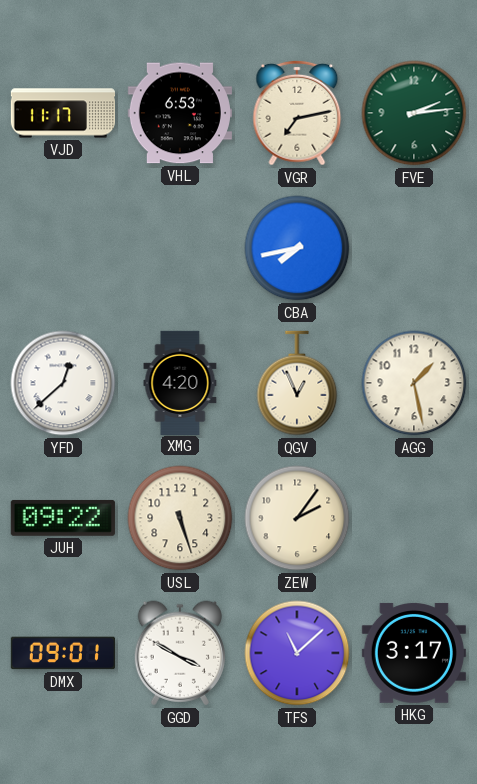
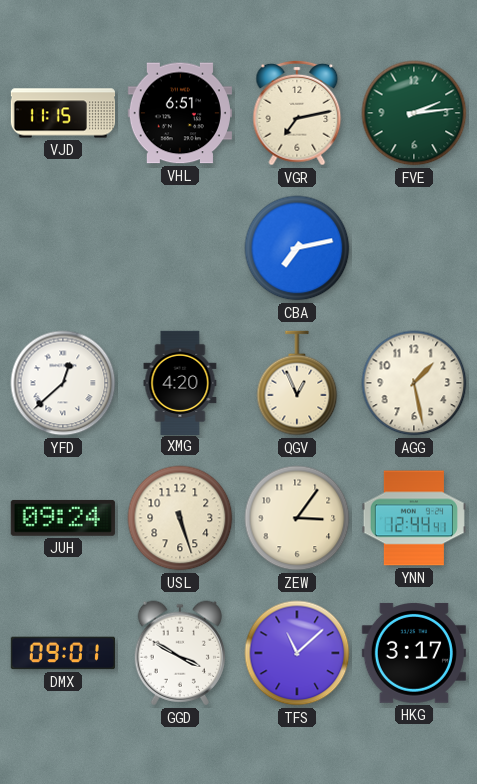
VJD: 11:17 -> 11:15
VHL: 6:53 -> 6:51
CBA: 7:43 -> 7:13
JUH: 09:22 -> 09:24
ZEW: 2:06 -> 3:06
YNN: none -> 12:44
